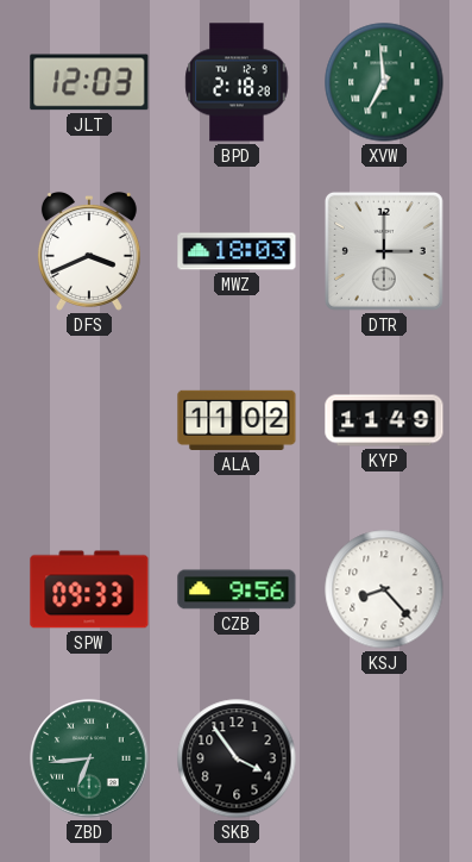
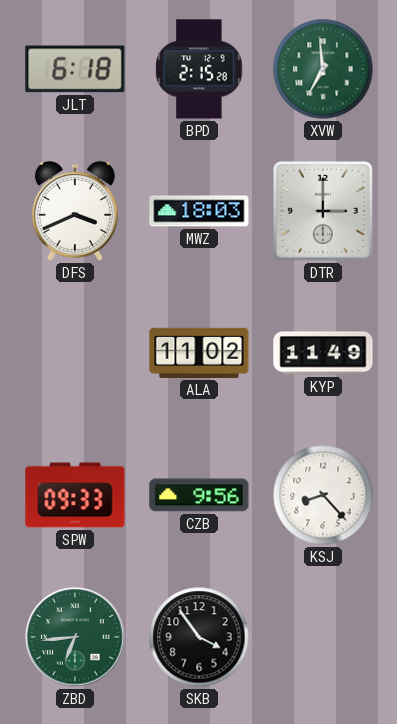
JLT: 12:03 -> 6:18
BPD: 2:18 -> 2:15
